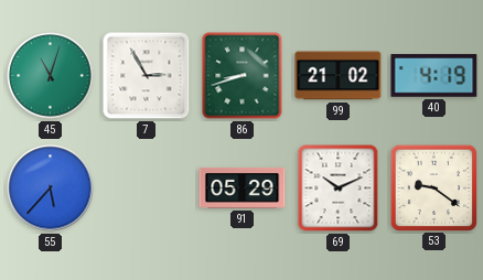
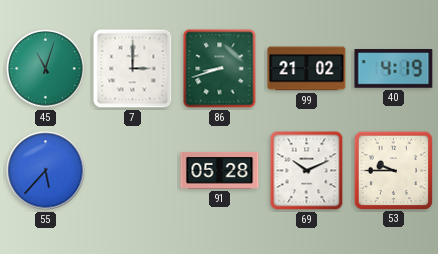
7: 2:55 -> 3:00
91: 05:29 -> 05:28
53: 9:21 -> 9:45
